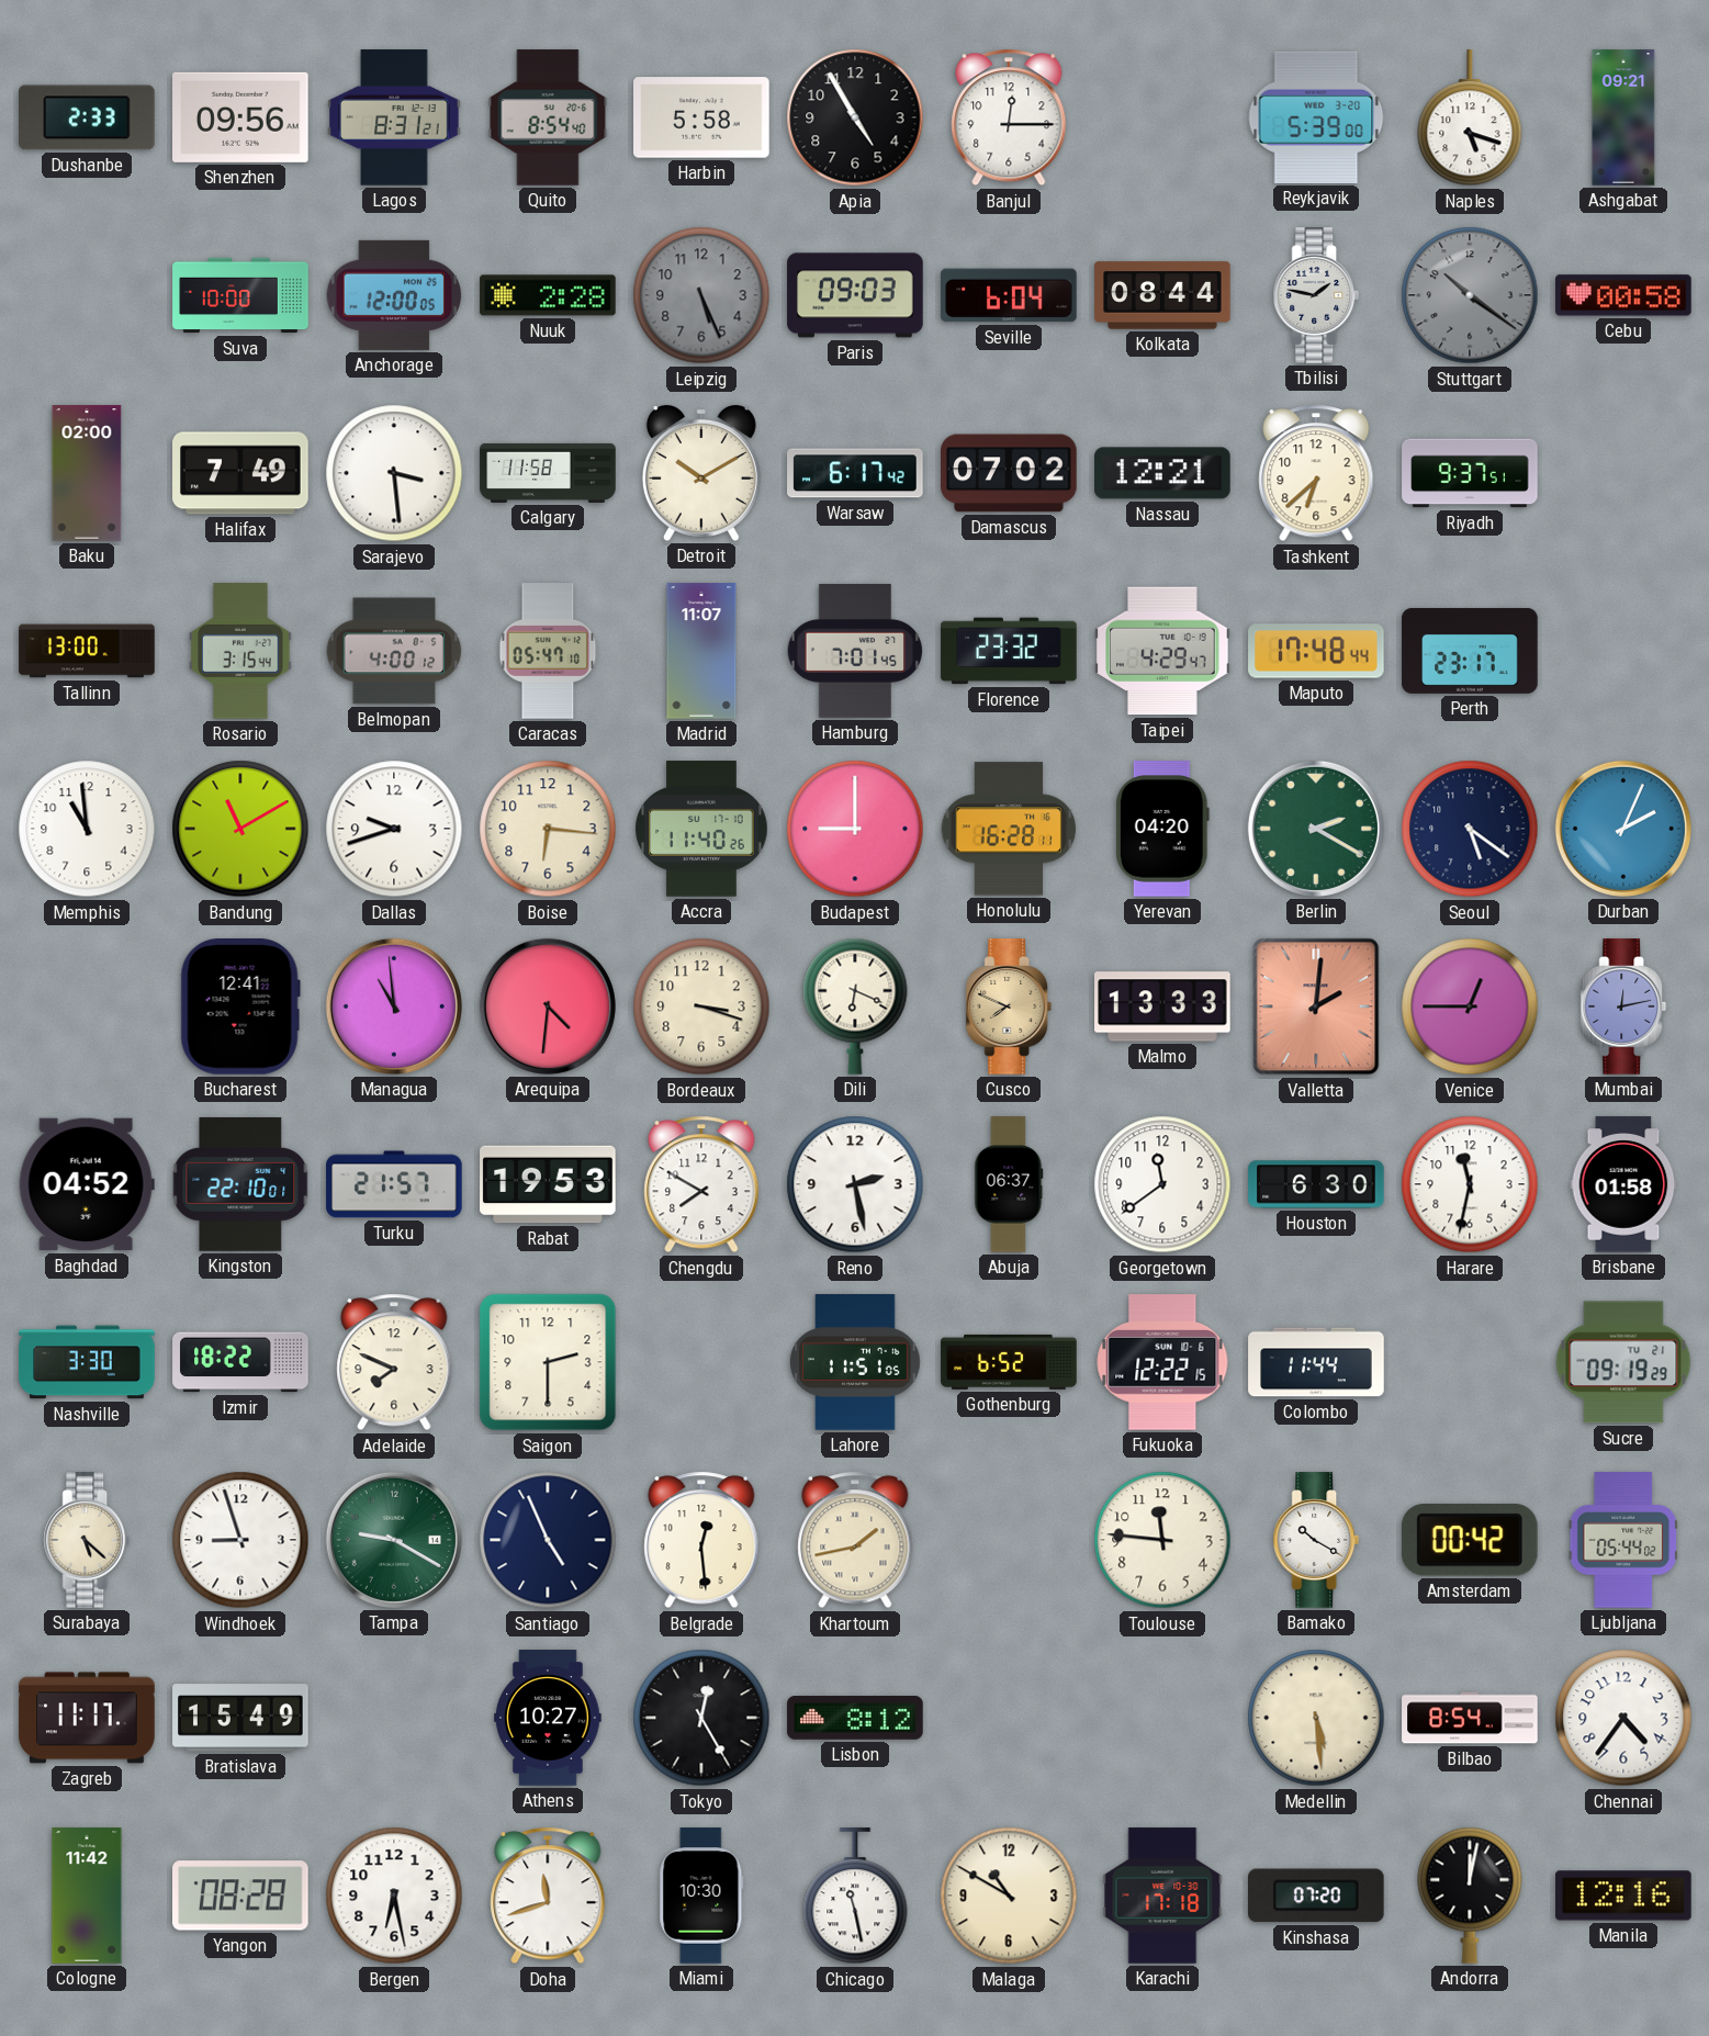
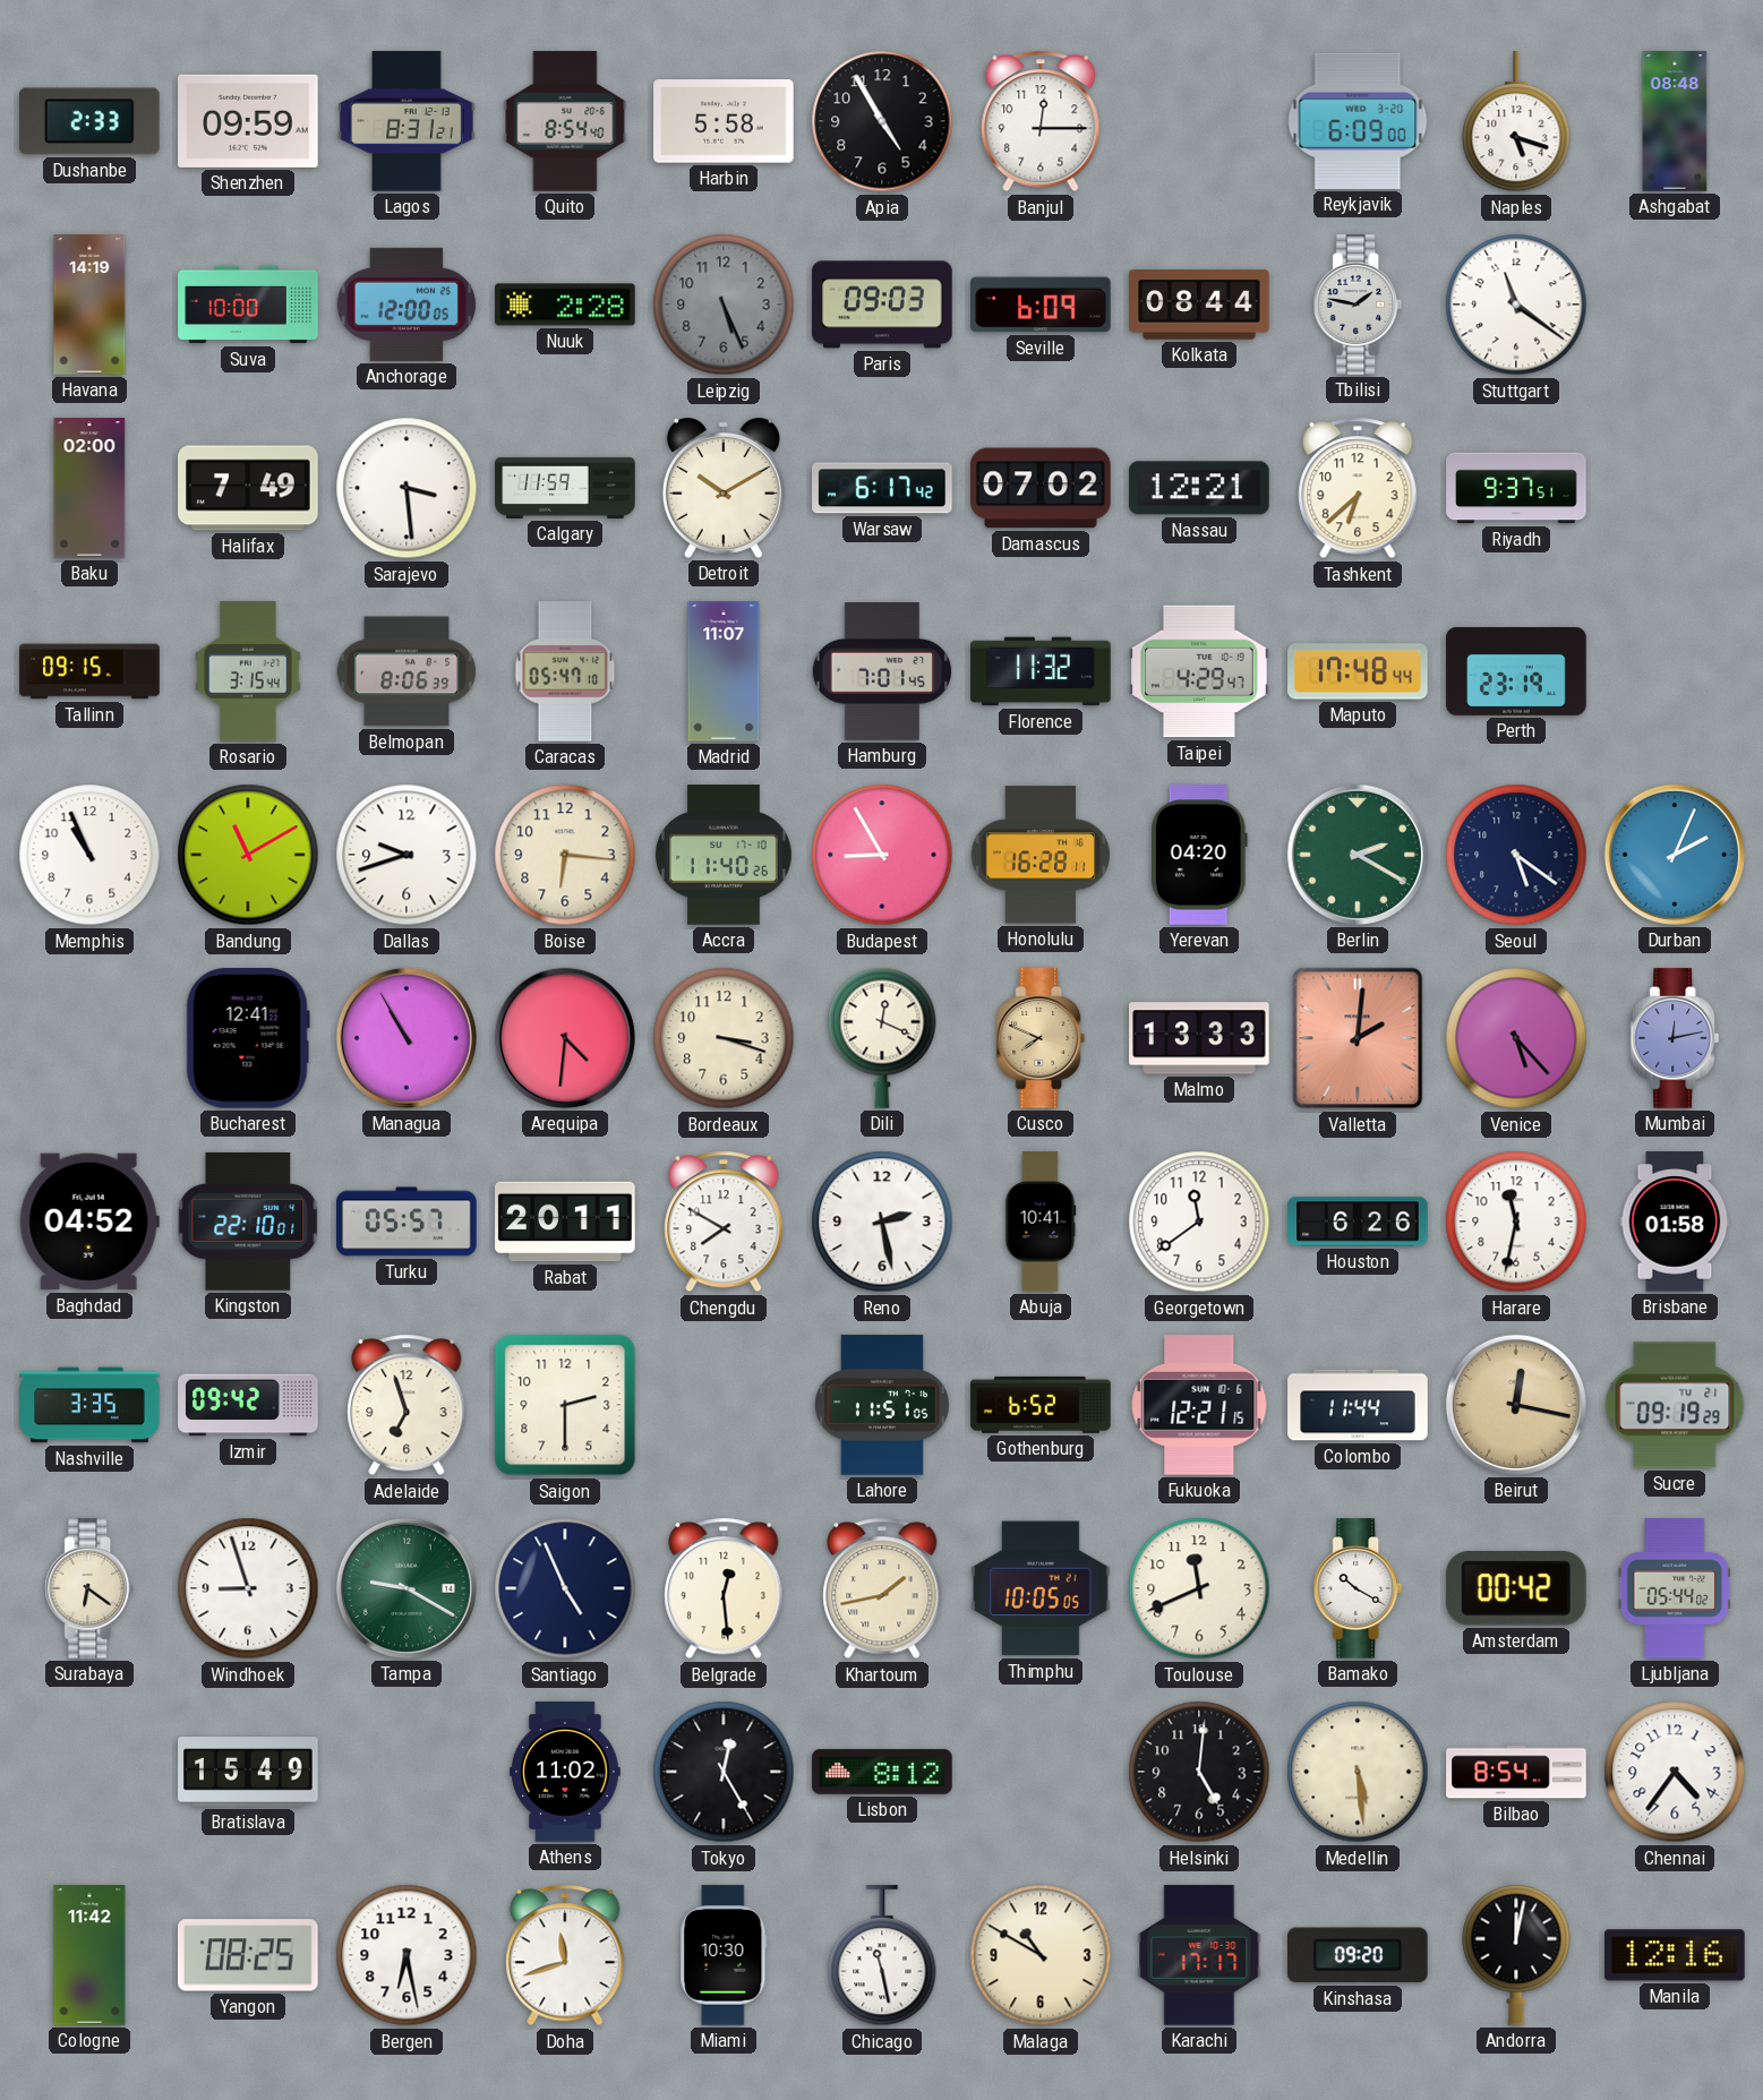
Shenzhen: 09:56 -> 09:59
Reykjavik: 5:39 -> 6:09
Ashgabat: 09:21 -> 08:48
Havana: none -> 14:19
Seville: 6:04 -> 6:09
Stuttgart: 10:21 -> 11:21
Stuttgart dial: grey -> white
Cebu: 00:58 -> none
Calgary: 11:58 -> 11:59
Tallinn: 13:00 -> 09:15
Belmopan: 4:00 -> 8:06
Florence: 23:32 -> 11:32
Perth: 23:17 -> 23:19
Memphis: 10:59 -> 10:56
Budapest: 9:00 -> 8:55
Managua: 10:59 -> 10:55
Dili: 6:19 -> 12:19
Venice: 12:45 -> 5:23
Turku: 21:57 -> 05:57
Rabat: 19:53 -> 20:11
Abuja: 06:37 -> 10:41
Houston: 6:30 -> 6:26
Nashville: 3:30 -> 3:35
Izmir: 18:22 -> 09:42
Adelaide: 7:49 -> 6:57
Fukuoka: 12:22 -> 12:21
Beirut: none -> 12:17
Surabaya: 5:22 -> 6:21
Thimphu: none -> 10:05
Toulouse: 11:46 -> 11:41
Zagreb: 11:17 -> none
Athens: 10:27 -> 11:02
Helsinki: none -> 5:01
Yangon: 08:28 -> 08:25
Karachi: 17:18 -> 17:17
Kinshasa: 07:20 -> 09:20
